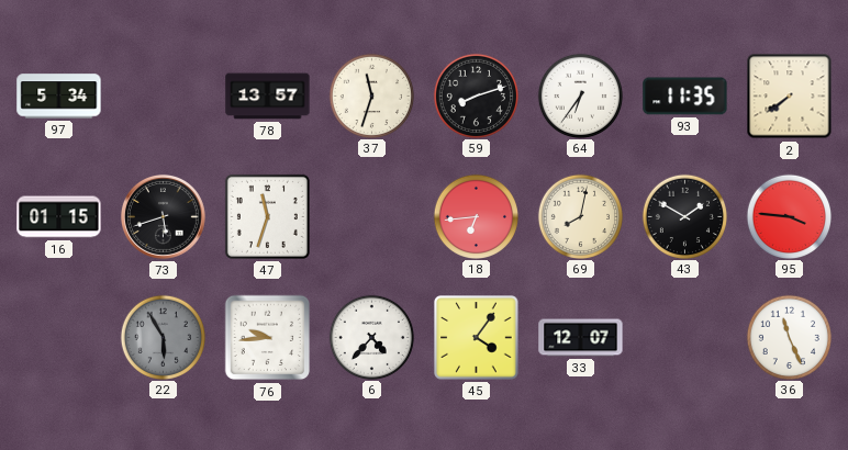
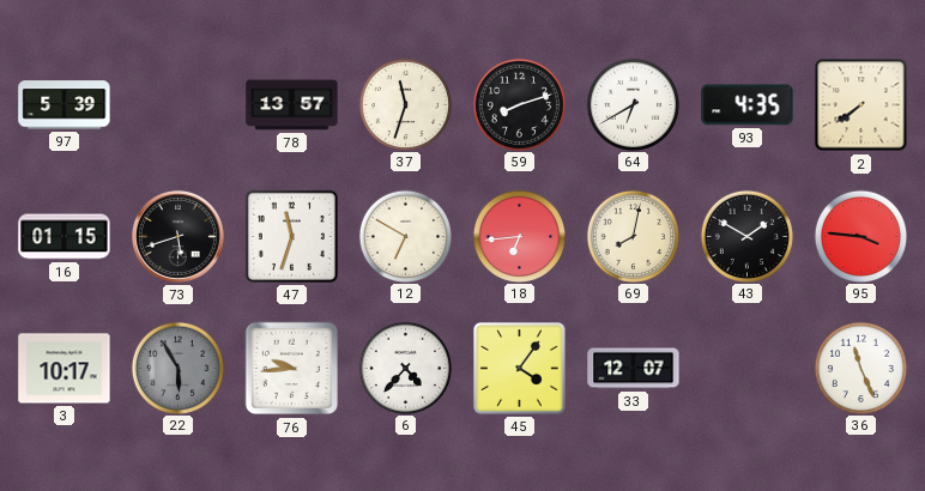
97: 5:34 -> 5:39
64: 6:36 -> 6:40
93: 11:35 -> 4:35
12: none -> 6:50
3: none -> 10:17
